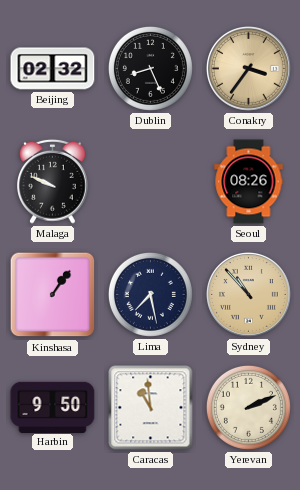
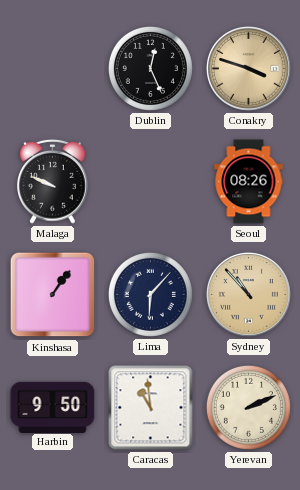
Beijing: 02:32 -> none
Dublin: 8:26 -> 12:26
Conakry: 3:36 -> 3:48
Lima: 7:28 -> 6:07
